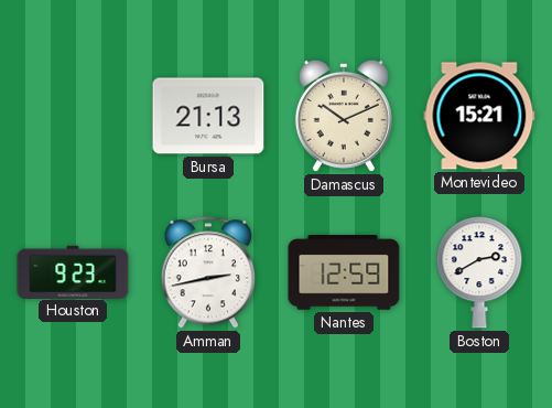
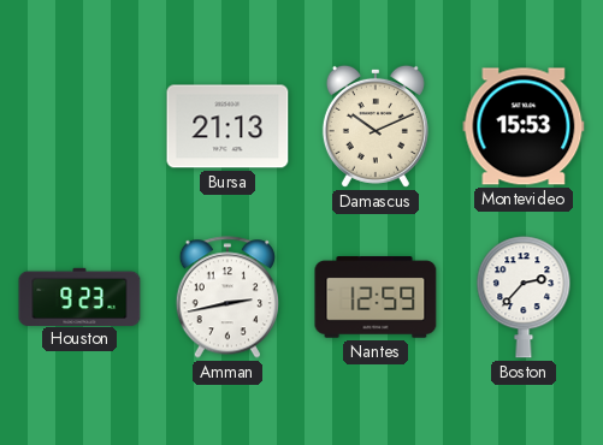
Montevideo: 15:21 -> 15:53
Boston: 2:40 -> 2:37
